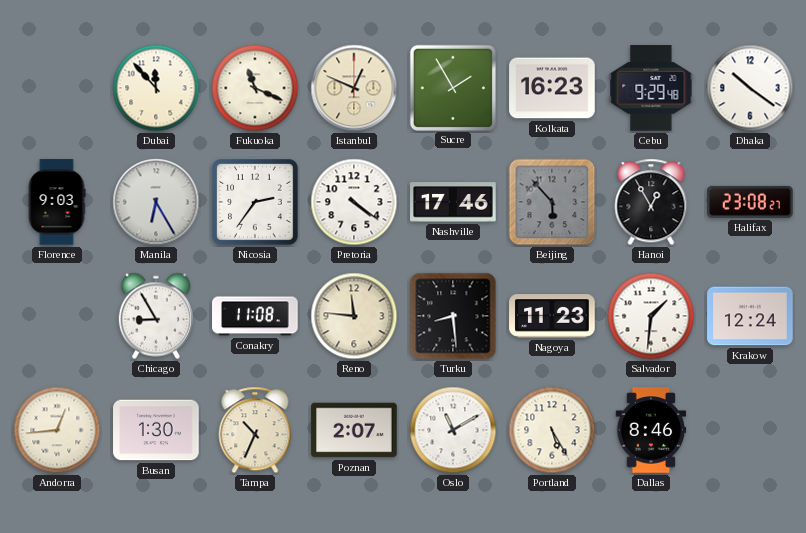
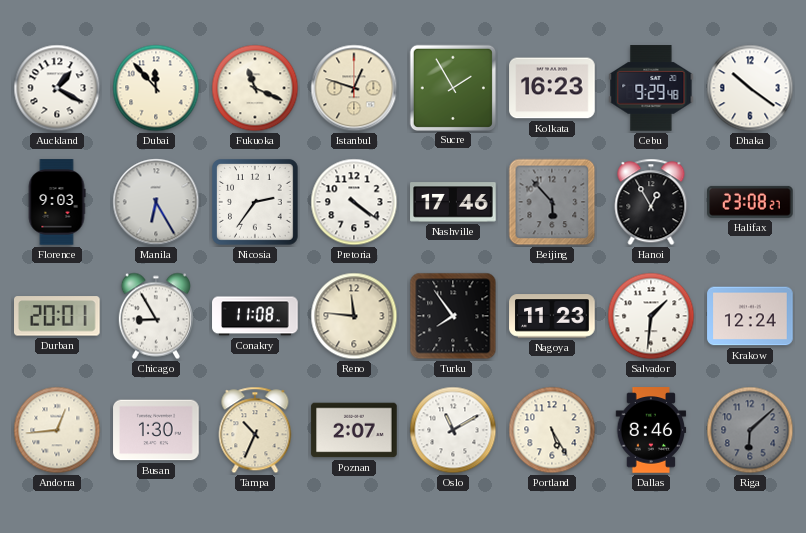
Auckland: none -> 1:20
Istanbul: 12:49 -> 12:48
Durban: none -> 20:01
Turku: 8:29 -> 7:54
Riga: none -> 6:08
